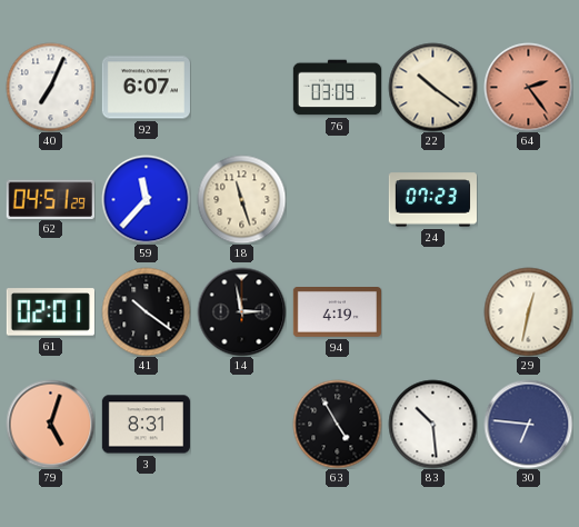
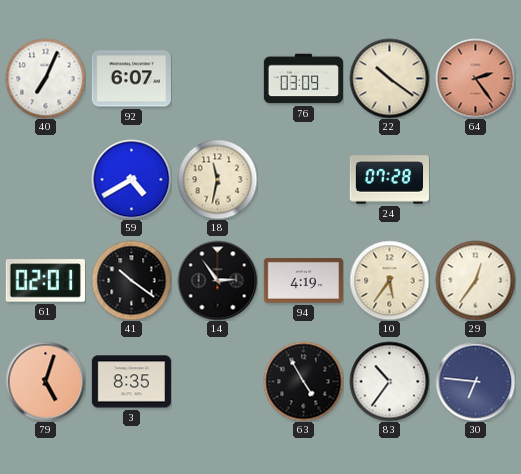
62: 04:51 -> none
59: 11:37 -> 4:40
18: 11:27 -> 11:32
24: 07:23 -> 07:28
14: 2:58 -> 2:54
10: none -> 5:36
29: 12:32 -> 12:36
3: 8:31 -> 8:35
83: 10:29 -> 10:36
